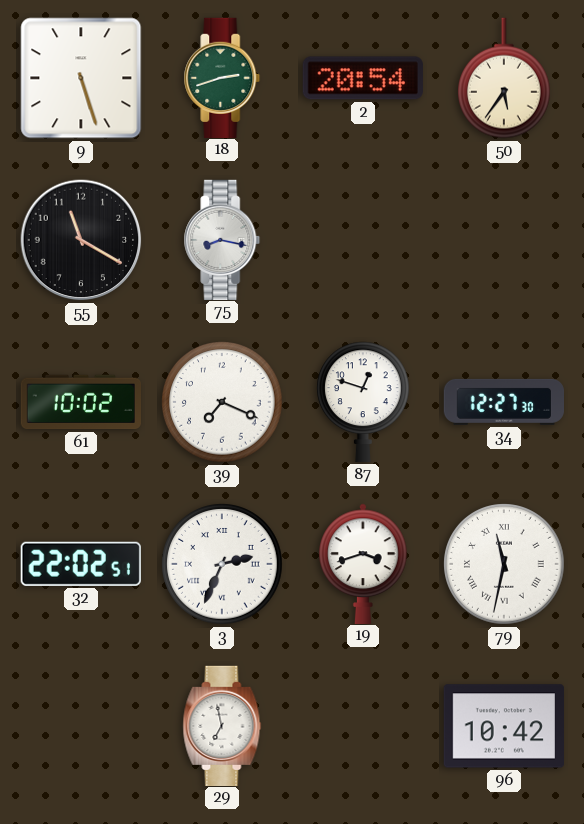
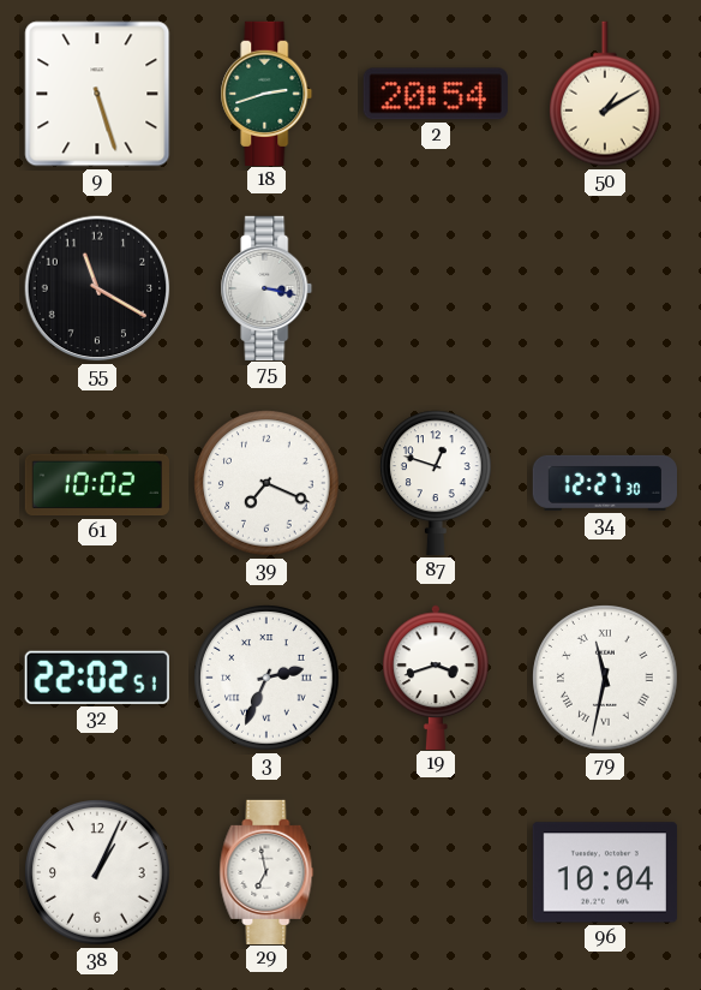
50: 5:36 -> 1:10
75: 8:17 -> 3:17
38: none -> 1:04
96: 10:42 -> 10:04
